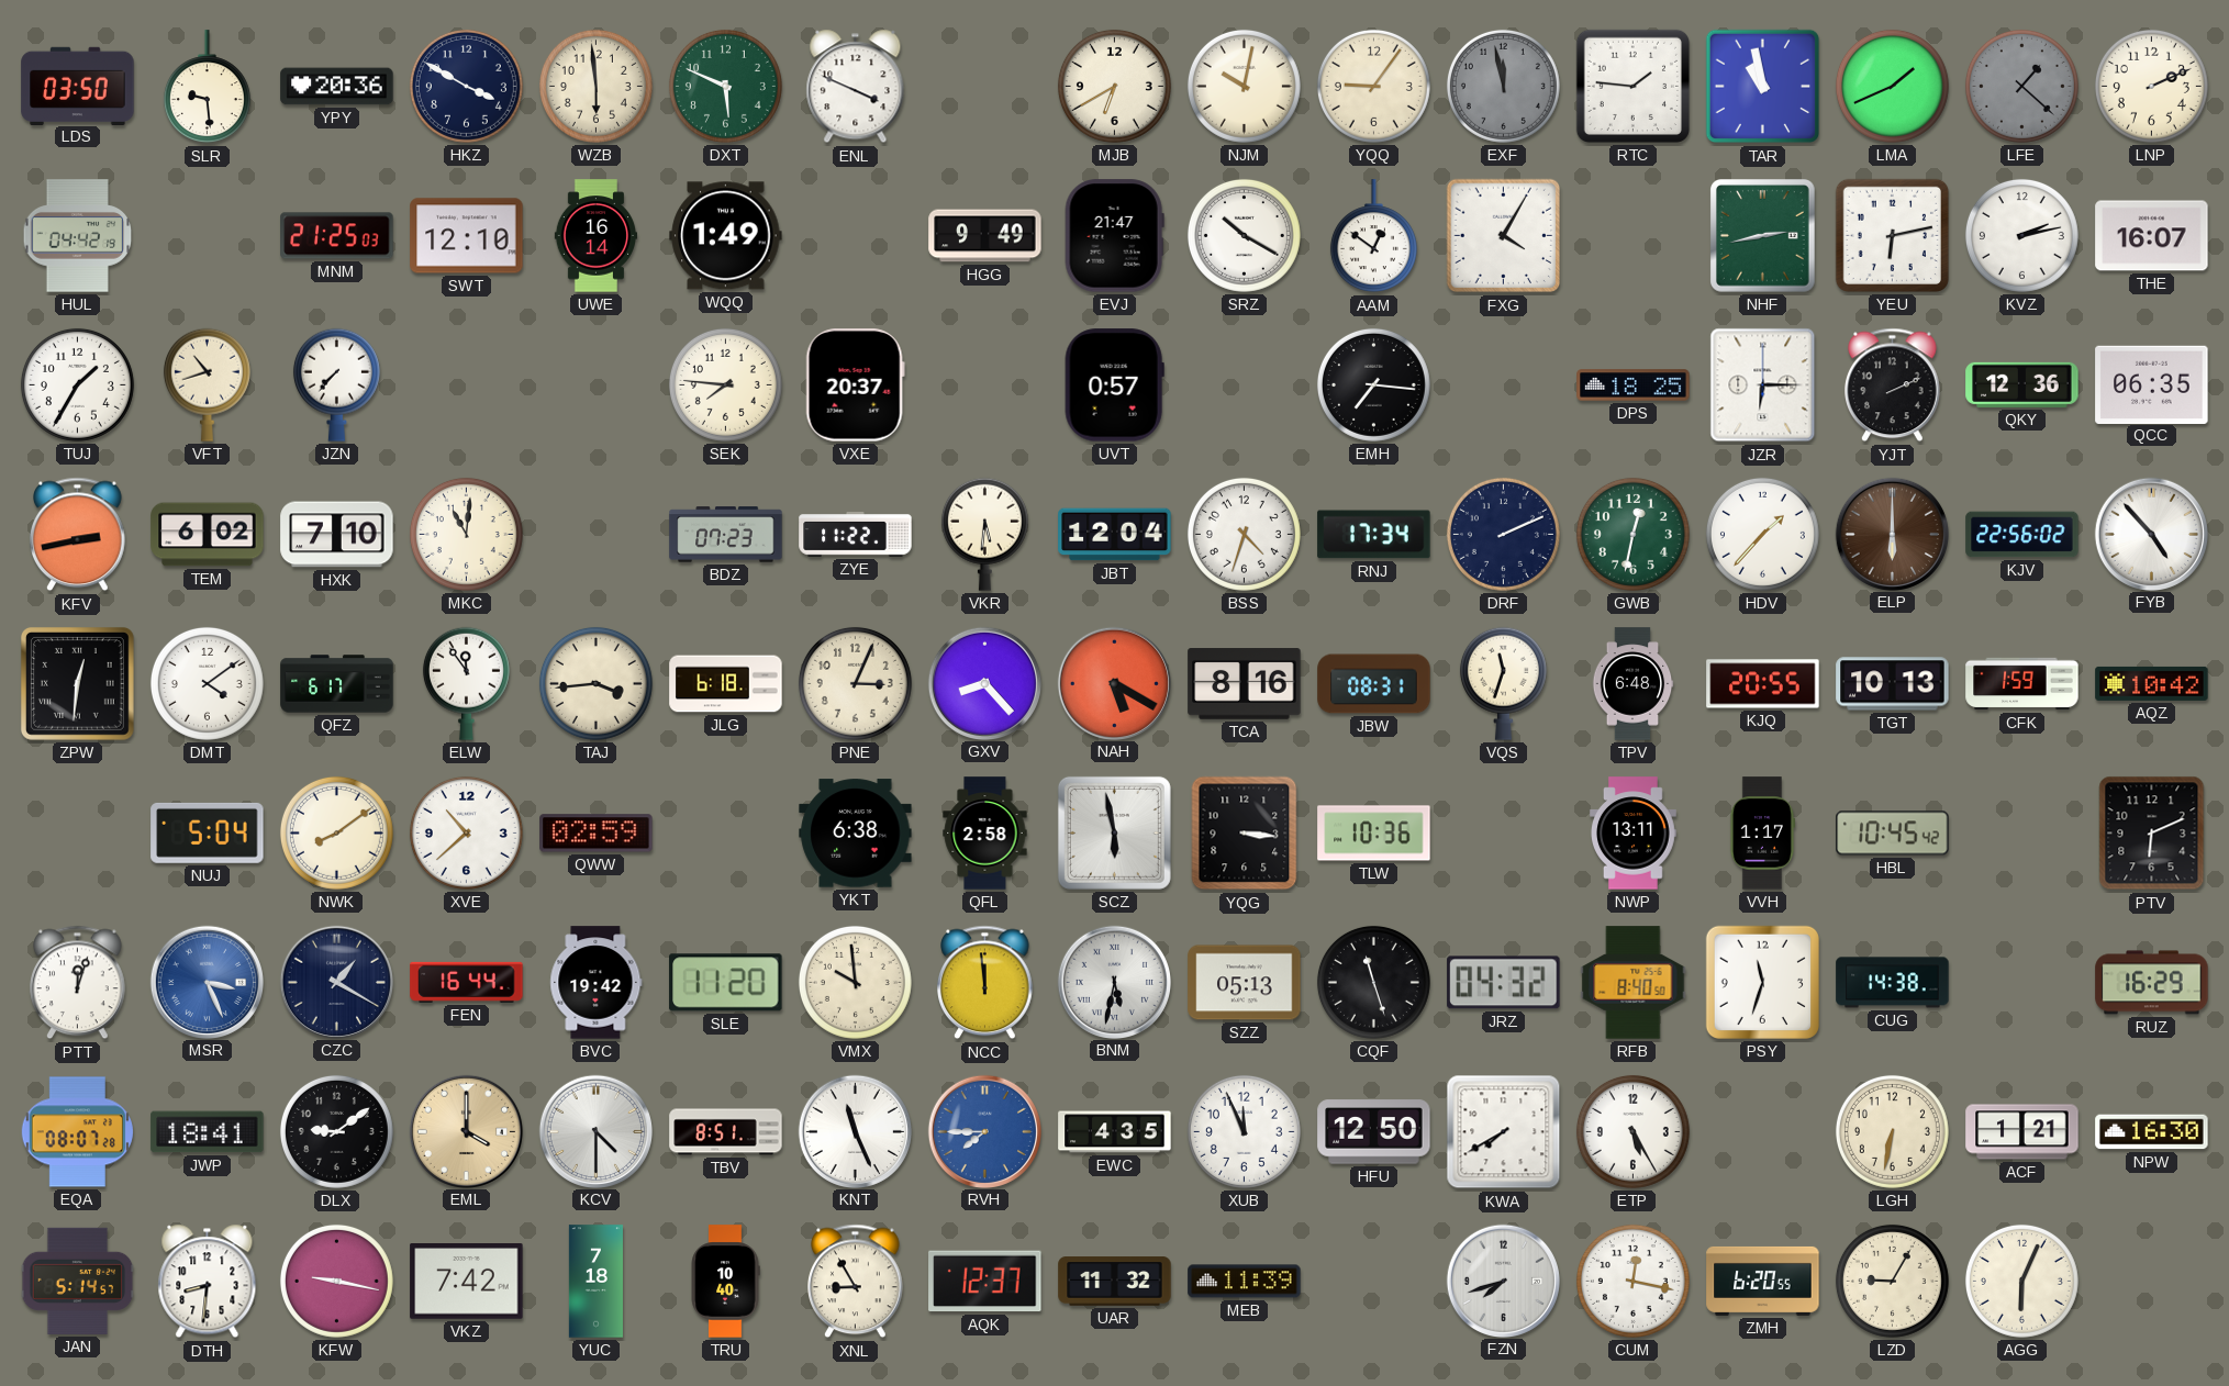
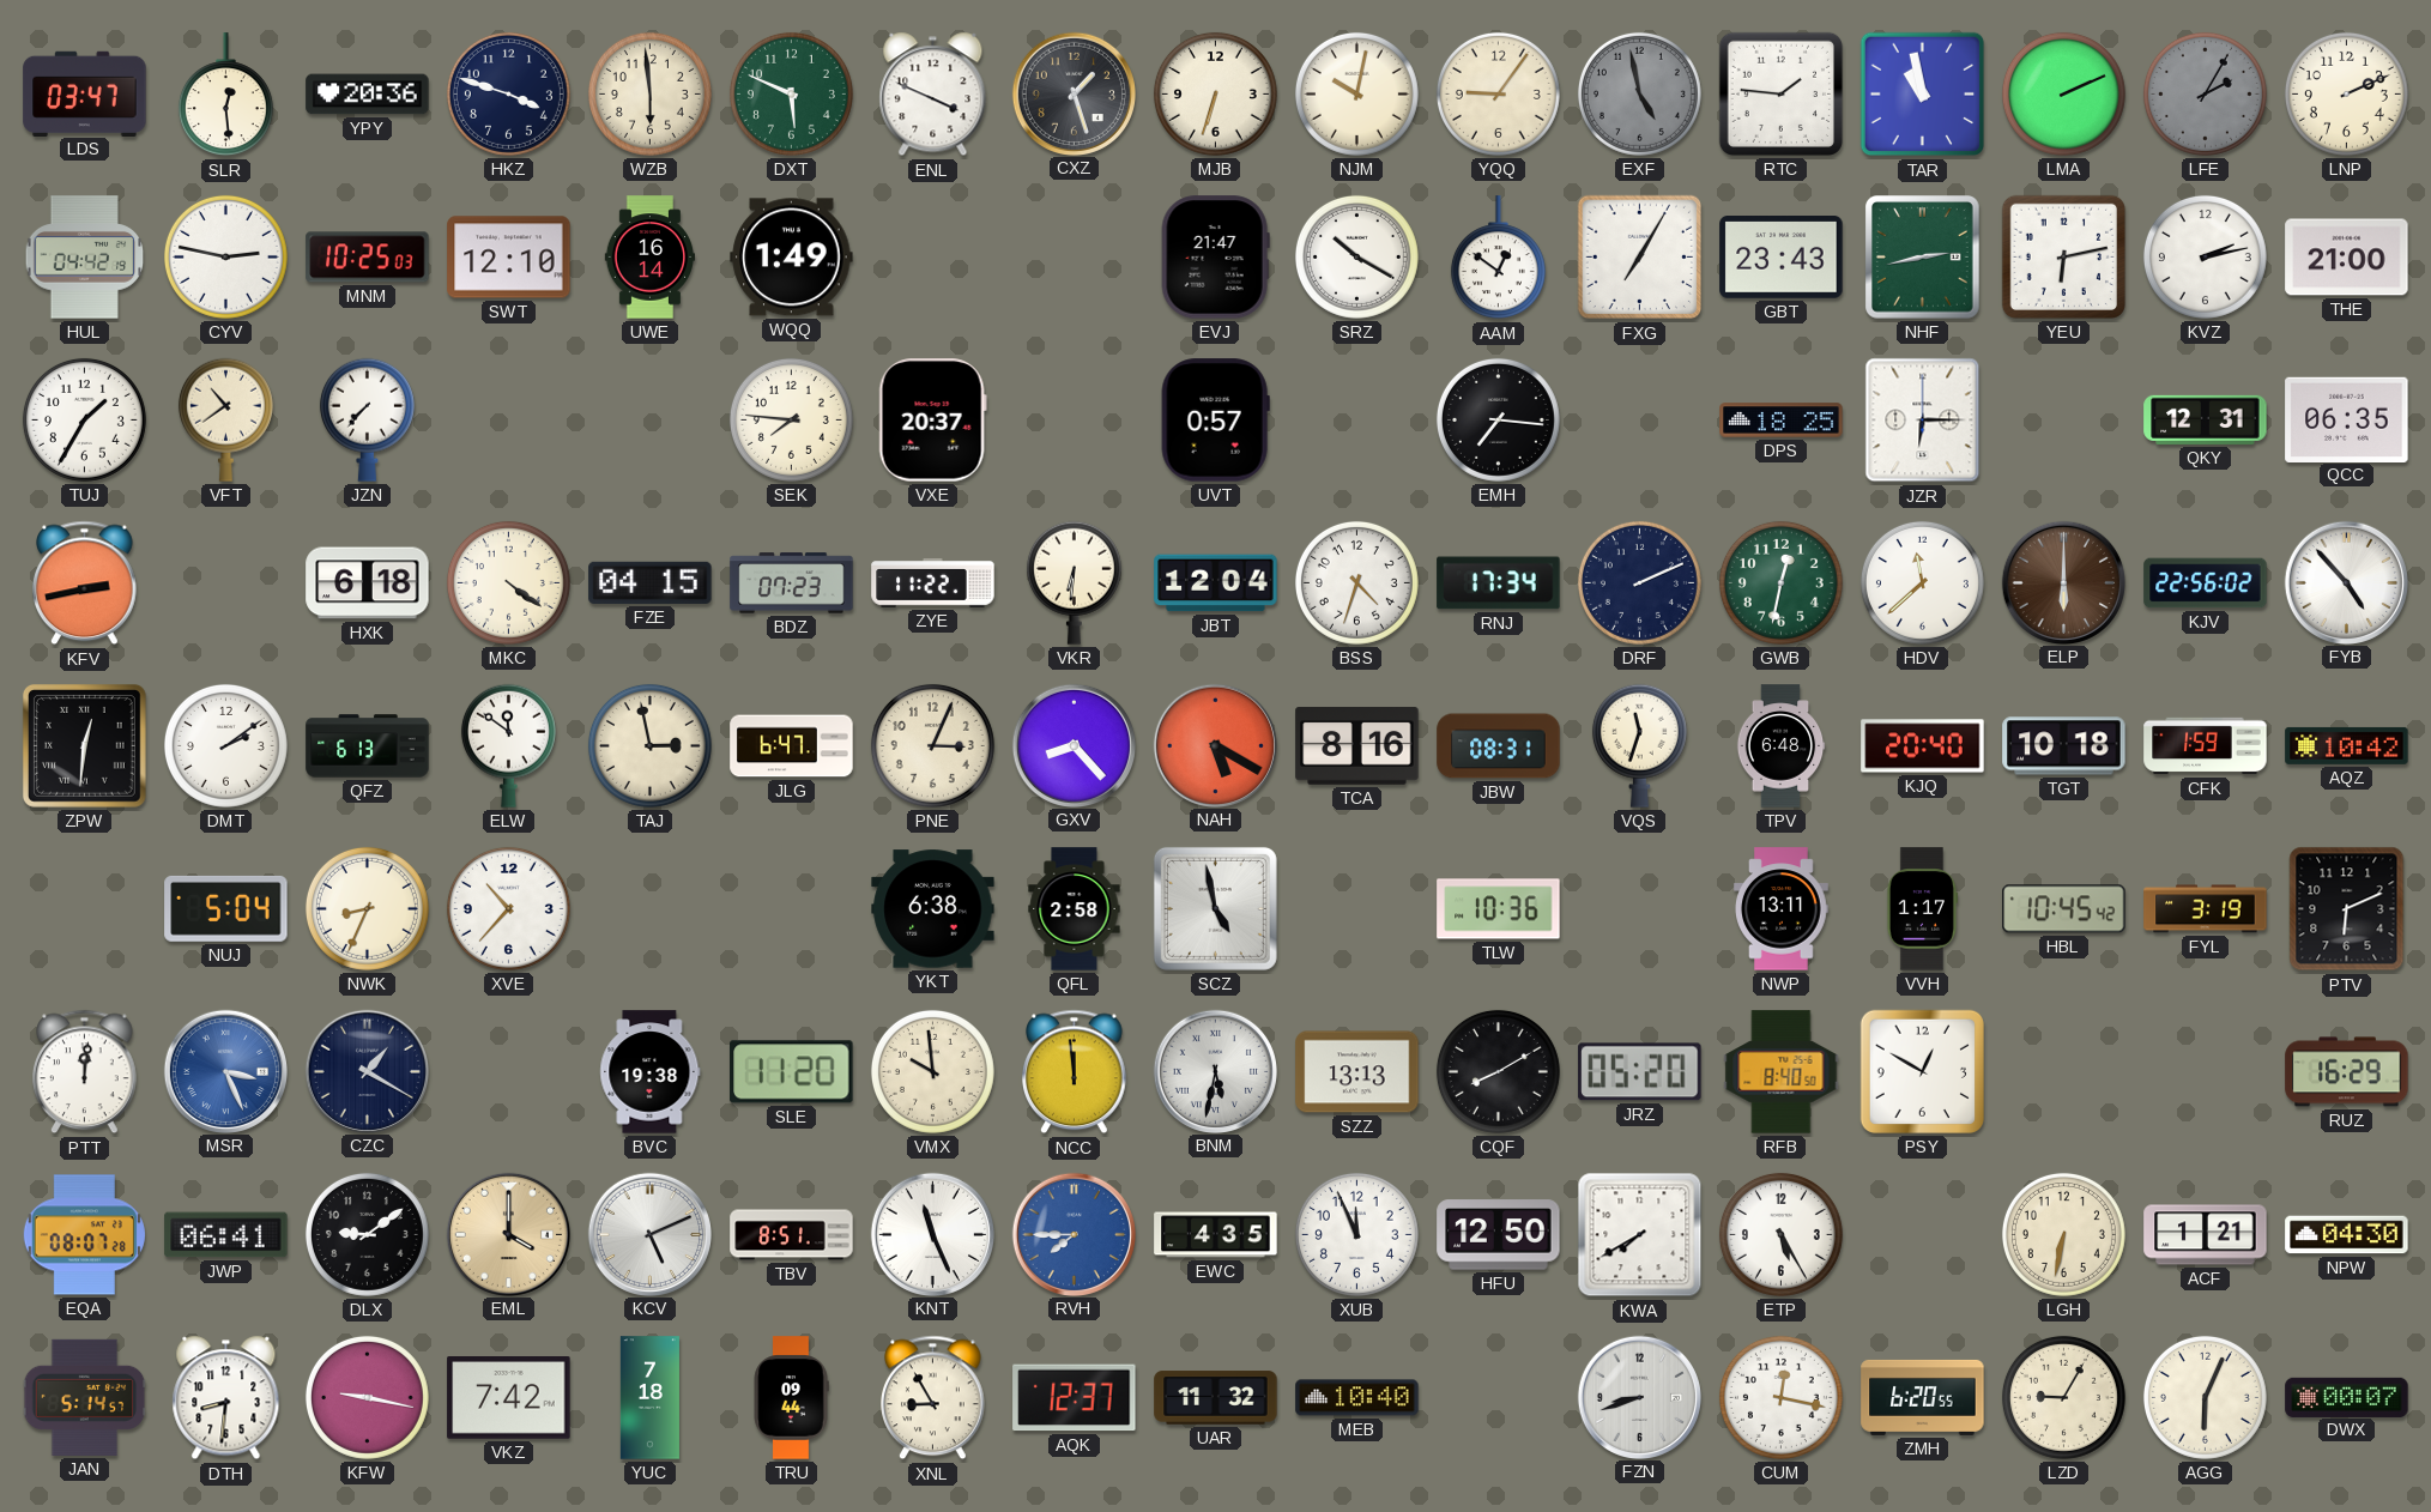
LDS: 03:50 -> 03:47
SLR: 9:29 -> 12:29
HKZ: 3:50 -> 3:48
CXZ: none -> 1:27
MJB: 6:40 -> 6:33
EXF: 11:58 -> 4:58
LMA: 1:41 -> 2:11
LFE: 1:22 -> 2:05
CYV: none -> 2:47
MNM: 21:25 -> 10:25
HGG: 9:49 -> none
FXG: 4:05 -> 7:05
GBT: none -> 23:43
THE: 16:07 -> 21:00
VFT: 10:42 -> 10:39
YJT: 2:11 -> none
QKY: 12:36 -> 12:31
TEM: 6:02 -> none
HXK: 7:10 -> 6:18
MKC: 11:01 -> 4:21
FZE: none -> 04:15
VKR: 5:31 -> 6:31
HDV: 1:37 -> 11:38
DMT: 4:09 -> 2:09
QFZ: 6:17 -> 6:13
ELW: 11:54 -> 11:51
TAJ: 3:44 -> 2:58
JLG: 6:18 -> 6:47
KJQ: 20:55 -> 20:40
TGT: 10:13 -> 10:18
NWK: 8:09 -> 8:34
XVE: 10:38 -> 10:37
QWW: 02:59 -> none
SCZ: 5:58 -> 4:58
YQG: 3:16 -> none
FYL: none -> 3:19
PTT: 12:03 -> 12:01
FEN: 16:44 -> none
BVC: 19:42 -> 19:38
SZZ: 05:13 -> 13:13
CQF: 11:27 -> 8:10
JRZ: 04:32 -> 05:20
PSY: 11:33 -> 12:50
CUG: 14:38 -> none
JWP: 18:41 -> 06:41
KCV: 4:30 -> 5:11
NPW: 16:30 -> 04:30
TRU: 10:40 -> 09:44
MEB: 11:39 -> 10:40
FZN: 7:42 -> 8:42
DWX: none -> 00:07
